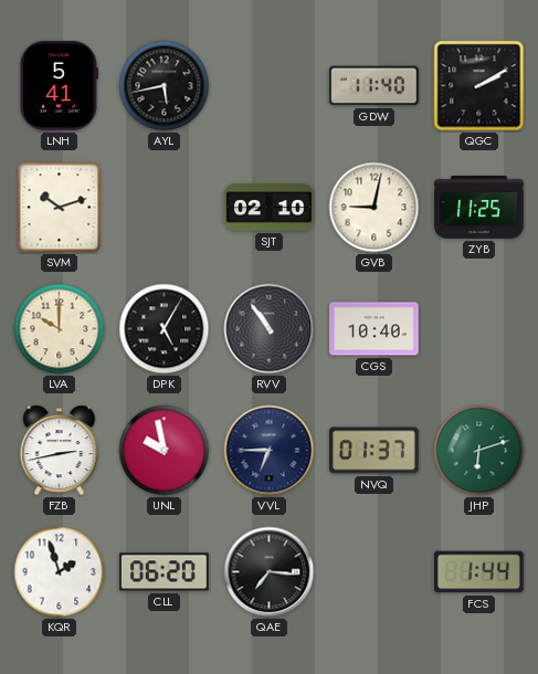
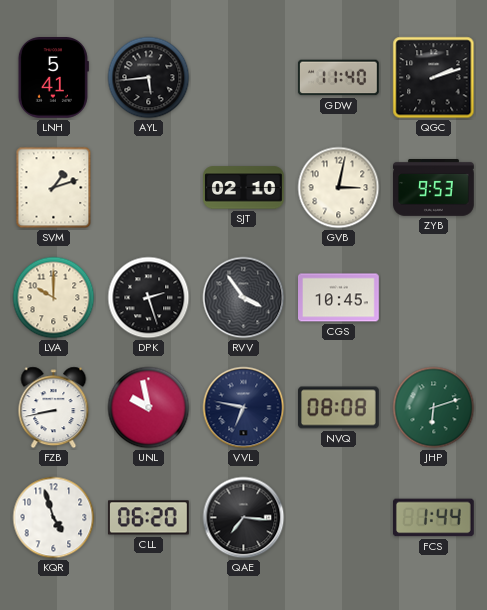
AYL: 5:43 -> 5:44
QGC: 2:10 -> 2:12
SVM: 10:12 -> 1:12
GVB: 9:02 -> 3:02
ZYB: 11:25 -> 9:53
DPK: 5:05 -> 2:27
RVV: 10:54 -> 3:54
CGS: 10:40 -> 10:45
FZB: 2:43 -> 8:43
VVL: 6:45 -> 6:47
NVQ: 01:37 -> 08:08
KQR: 1:57 -> 4:57
